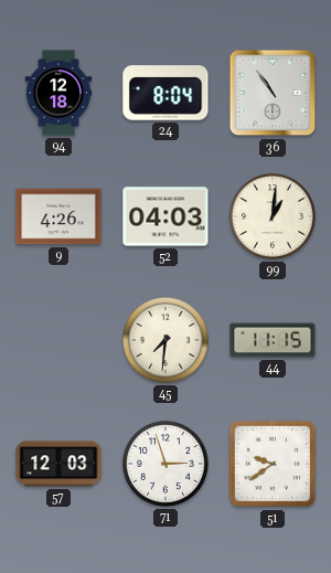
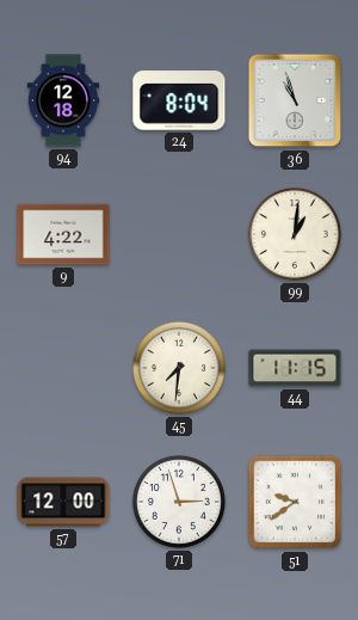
36: 10:54 -> 10:57
9: 4:26 -> 4:22
52: 04:03 -> none
57: 12:03 -> 12:00
